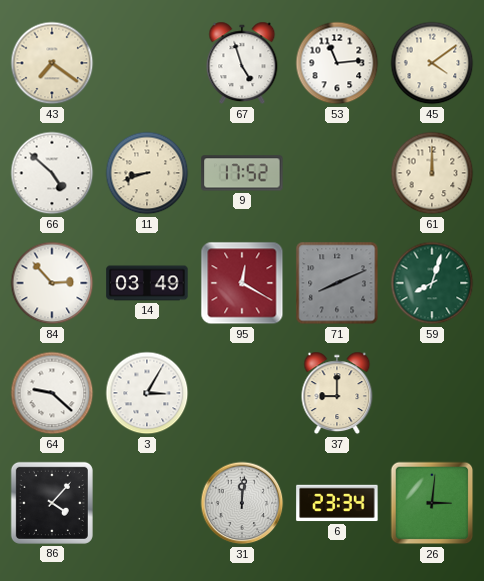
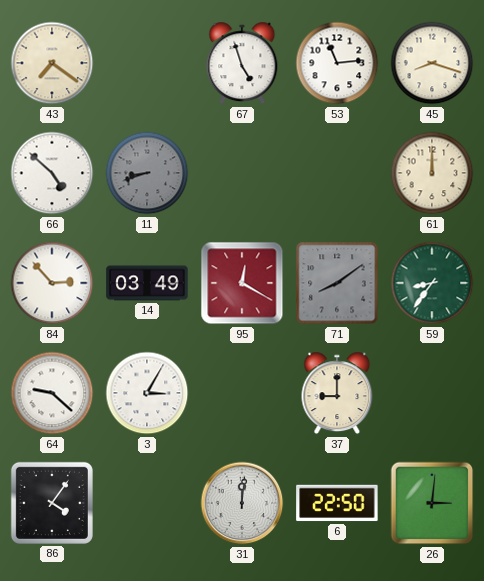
45: 4:09 -> 8:18
11 dial: cream -> grey
9: 17:52 -> none
71: 8:11 -> 8:09
59: 8:03 -> 8:36
86: 4:07 -> 4:06
6: 23:34 -> 22:50
